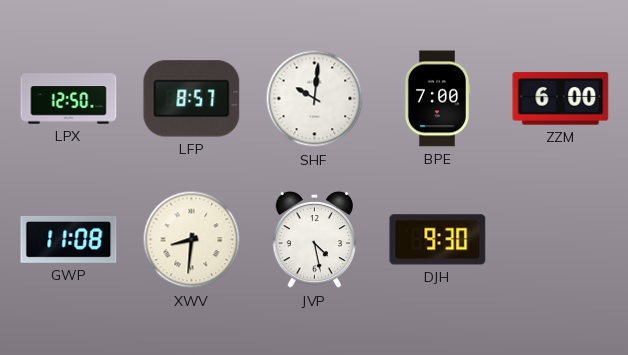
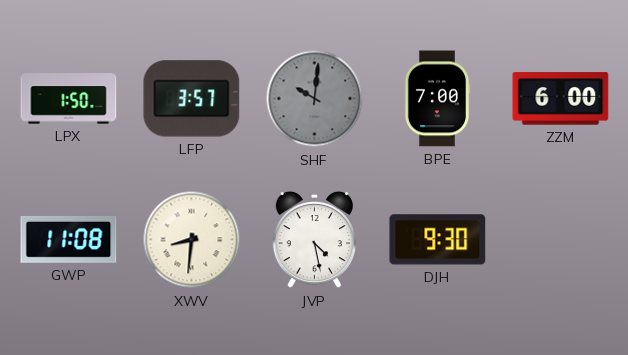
LPX: 12:50 -> 1:50
LFP: 8:57 -> 3:57
SHF dial: white -> grey
